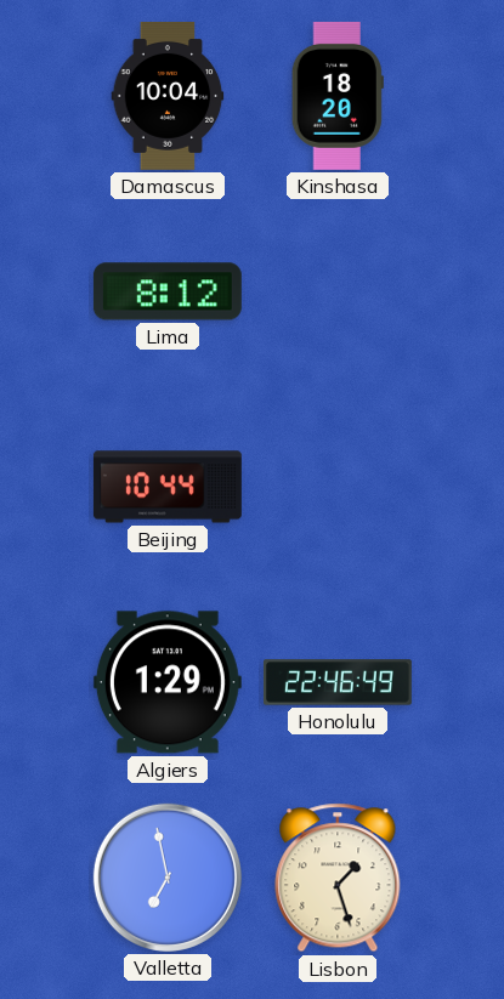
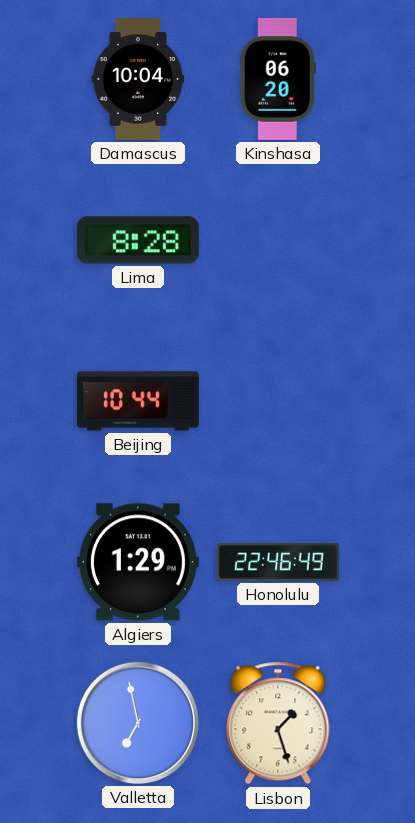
Kinshasa: 18:20 -> 06:20
Lima: 8:12 -> 8:28
